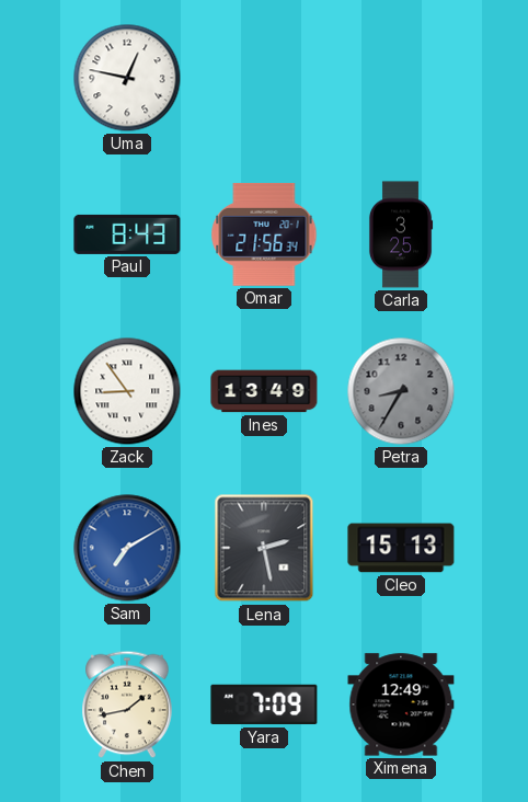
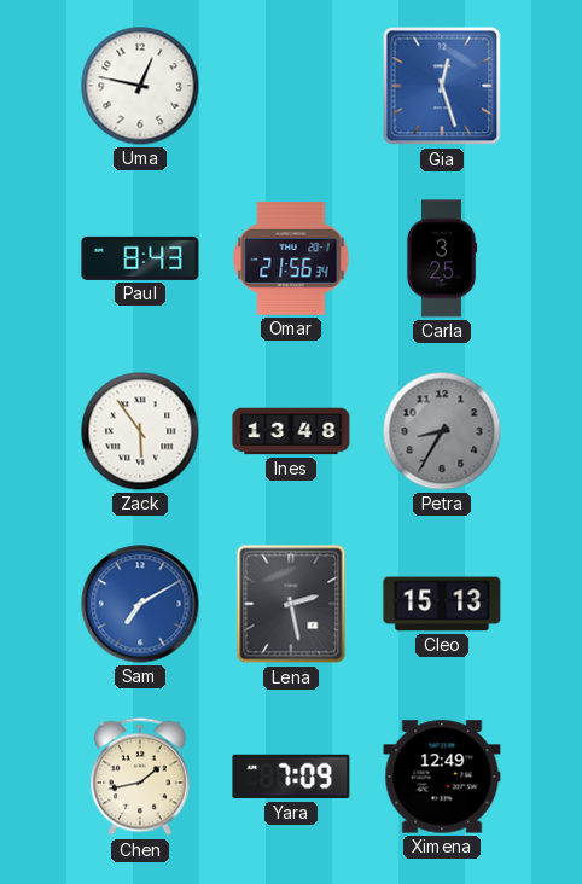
Gia: none -> 12:27
Zack: 8:54 -> 5:54
Ines: 13:49 -> 13:48
